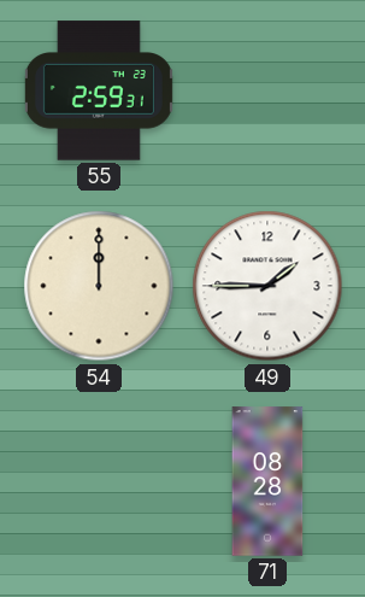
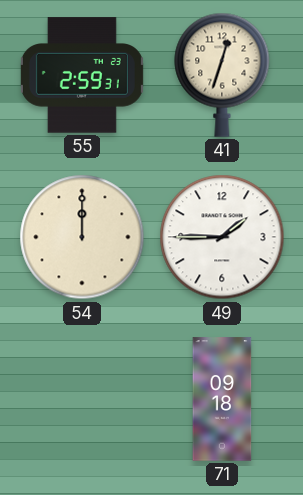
41: none -> 12:33
71: 08:28 -> 09:18
